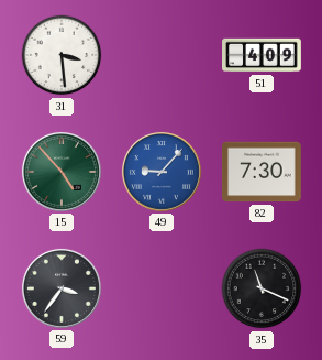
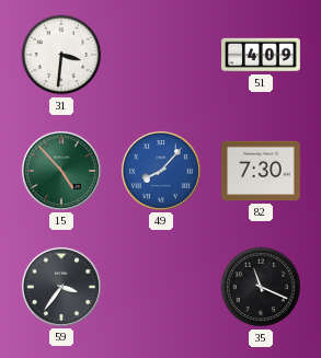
31: 3:29 -> 3:31
49: 9:07 -> 8:07
